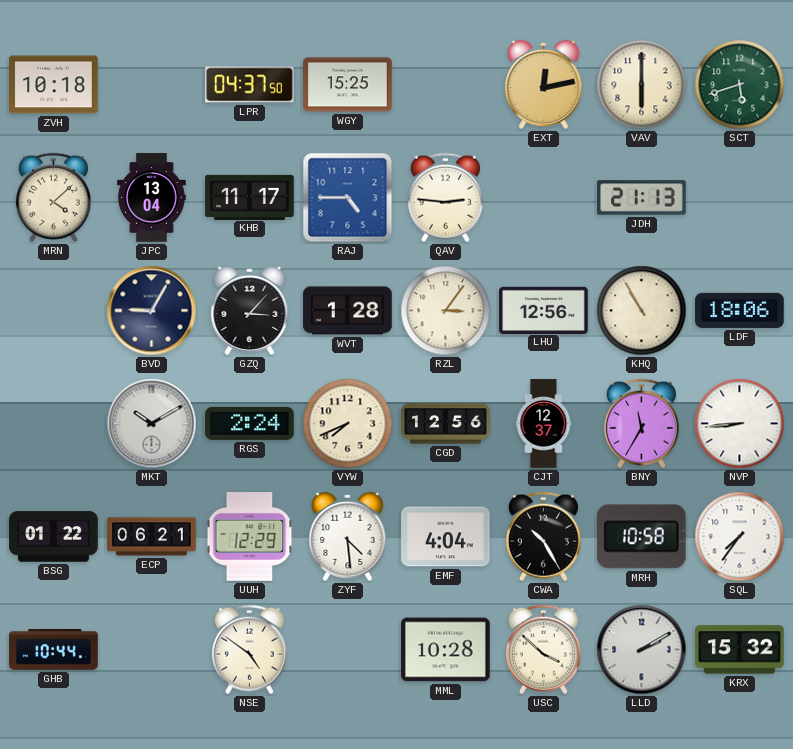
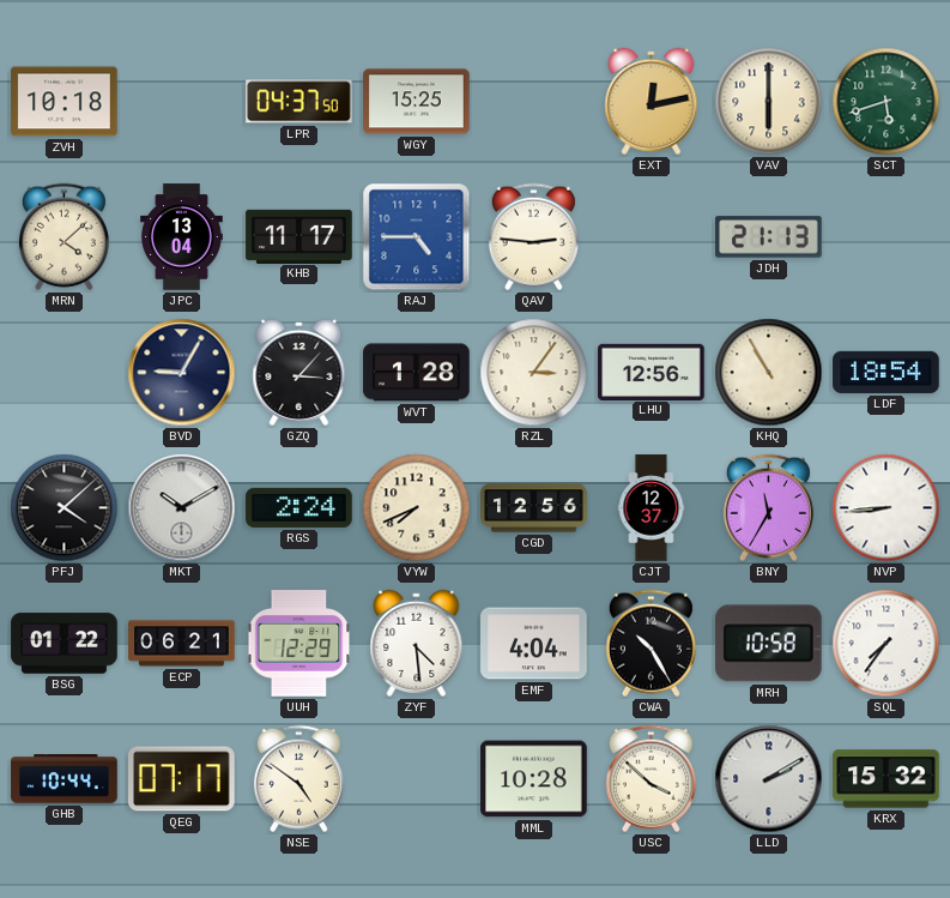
LDF: 18:06 -> 18:54
PFJ: none -> 4:08
QEG: none -> 07:17
